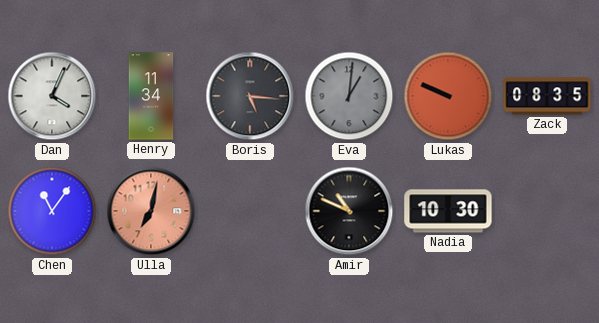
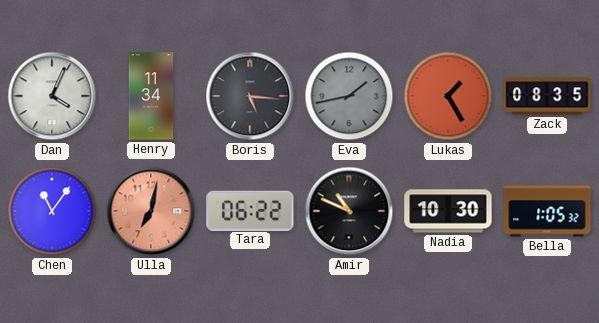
Eva: 1:01 -> 1:43
Lukas: 9:49 -> 1:25
Tara: none -> 06:22
Bella: none -> 1:05
